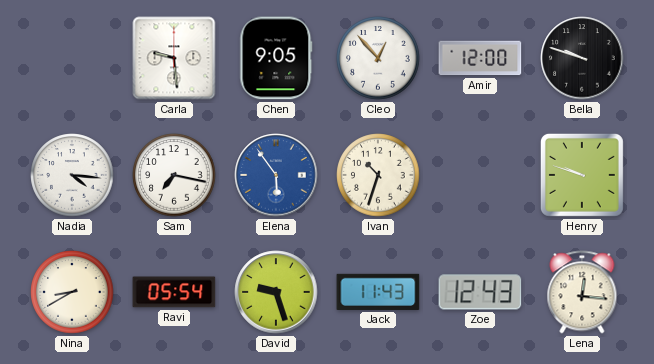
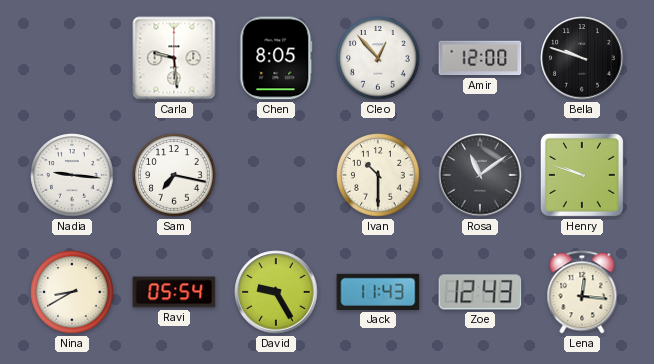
Chen: 9:05 -> 8:05
Nadia: 4:16 -> 9:16
Elena: 5:54 -> none
Ivan: 10:33 -> 10:30
Rosa: none -> 11:09
David: 9:27 -> 9:25
